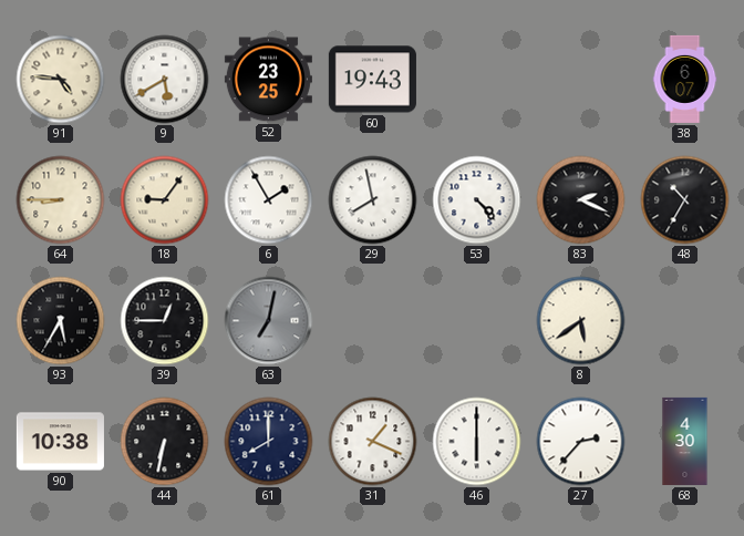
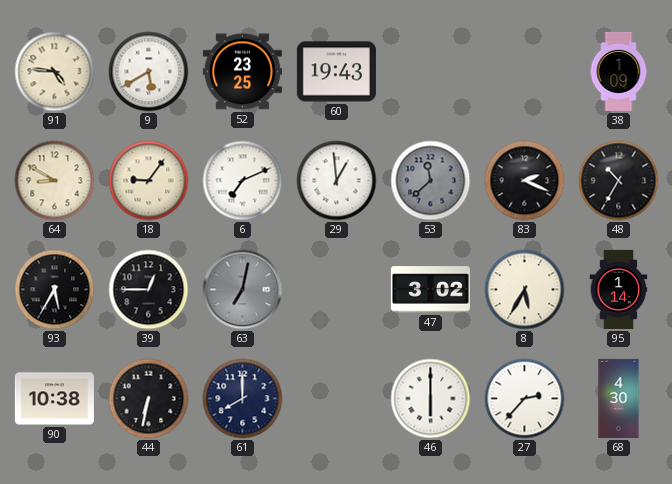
38: 6:07 -> 1:09
64: 8:45 -> 8:50
6: 1:55 -> 7:11
29: 7:58 -> 12:59
53: 4:23 -> 11:38
53 dial: white -> grey
47: none -> 3:02
8: 5:39 -> 5:35
95: none -> 1:14
31: 1:19 -> none
